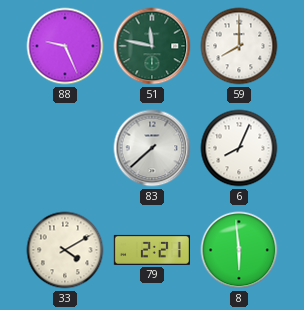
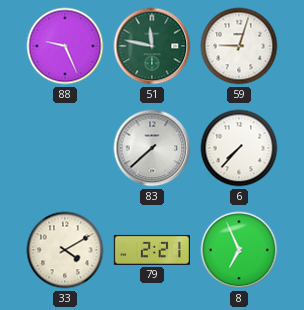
59: 8:00 -> 9:03
6: 8:04 -> 7:37
8: 5:59 -> 6:56
